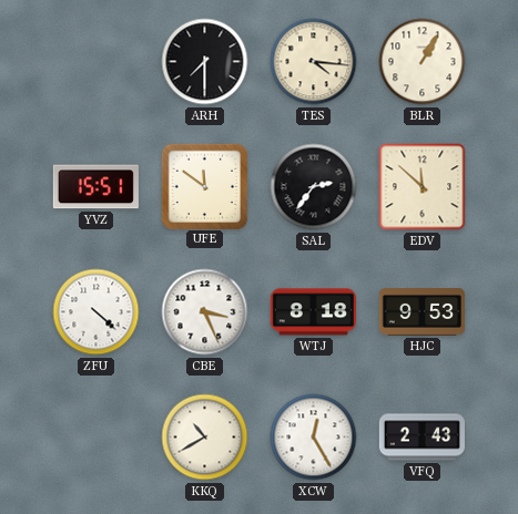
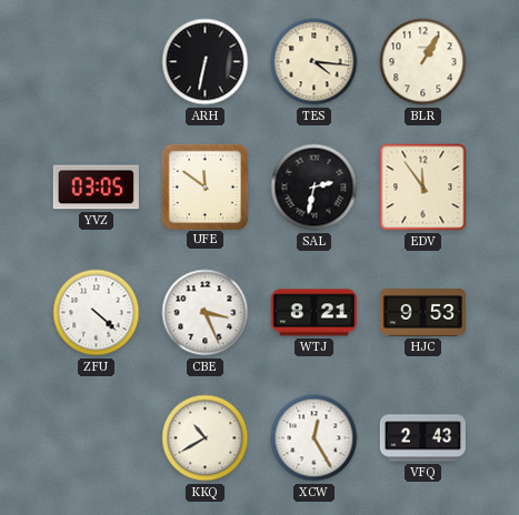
ARH: 7:30 -> 6:32
YVZ: 15:51 -> 03:05
SAL: 2:36 -> 2:32
EDV: 11:52 -> 11:54
WTJ: 8:18 -> 8:21
